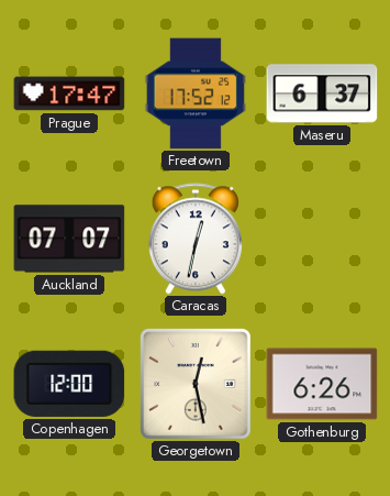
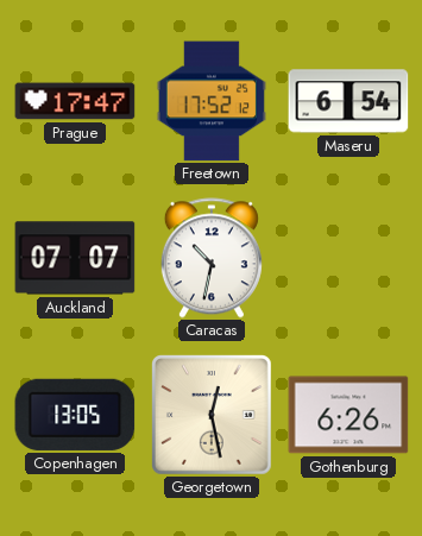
Maseru: 6:37 -> 6:54
Caracas: 12:32 -> 10:32
Copenhagen: 12:00 -> 13:05
